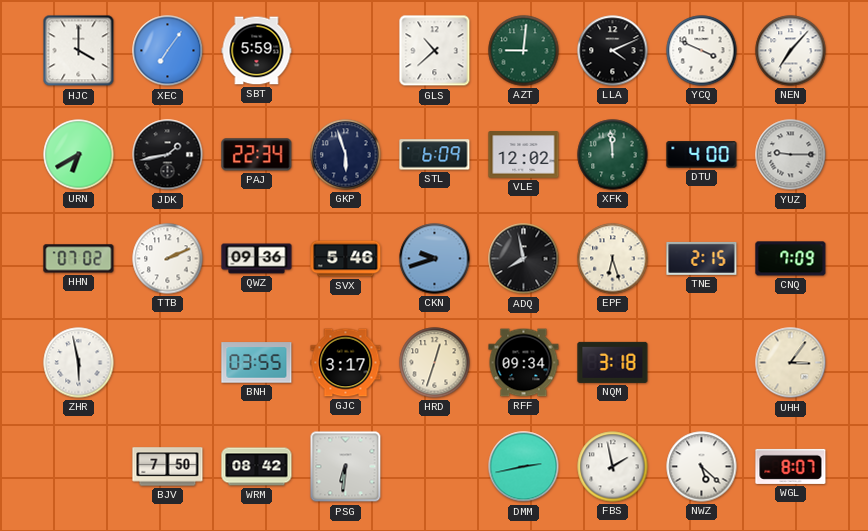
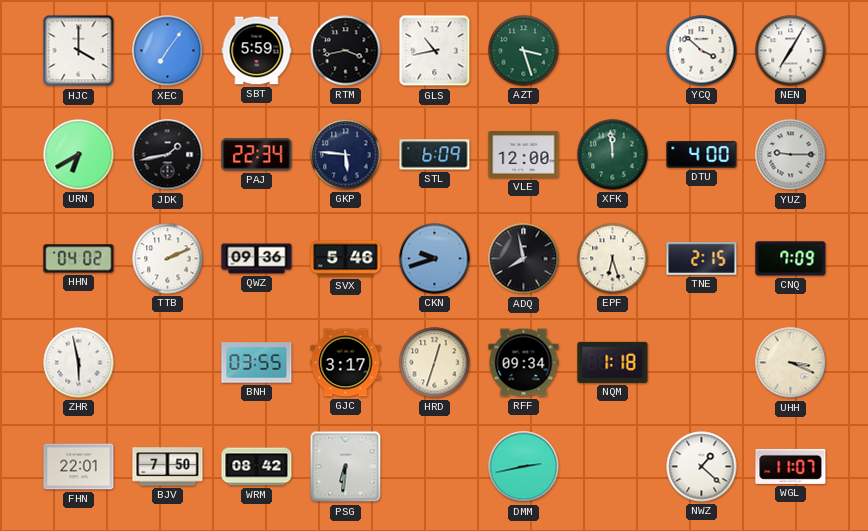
RTM: none -> 3:43
GLS: 10:38 -> 10:43
AZT: 9:01 -> 3:27
LLA: 4:11 -> none
YCQ: 3:49 -> 3:52
NEN: 7:07 -> 7:05
GKP: 5:57 -> 5:46
VLE: 12:02 -> 12:00
HHN: 07:02 -> 04:02
NQM: 3:18 -> 1:18
UHH: 3:06 -> 3:19
FHN: none -> 22:01
FBS: 1:58 -> none
NWZ: 5:22 -> 1:22
WGL: 8:07 -> 11:07
